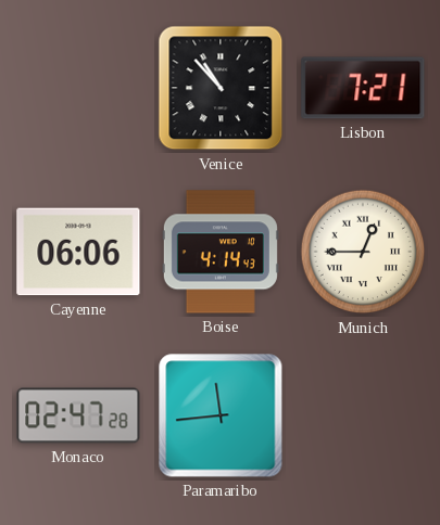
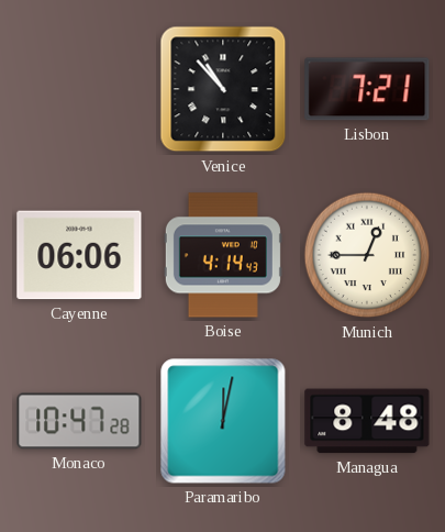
Monaco: 02:47 -> 10:47
Paramaribo: 11:44 -> 12:02
Managua: none -> 8:48
